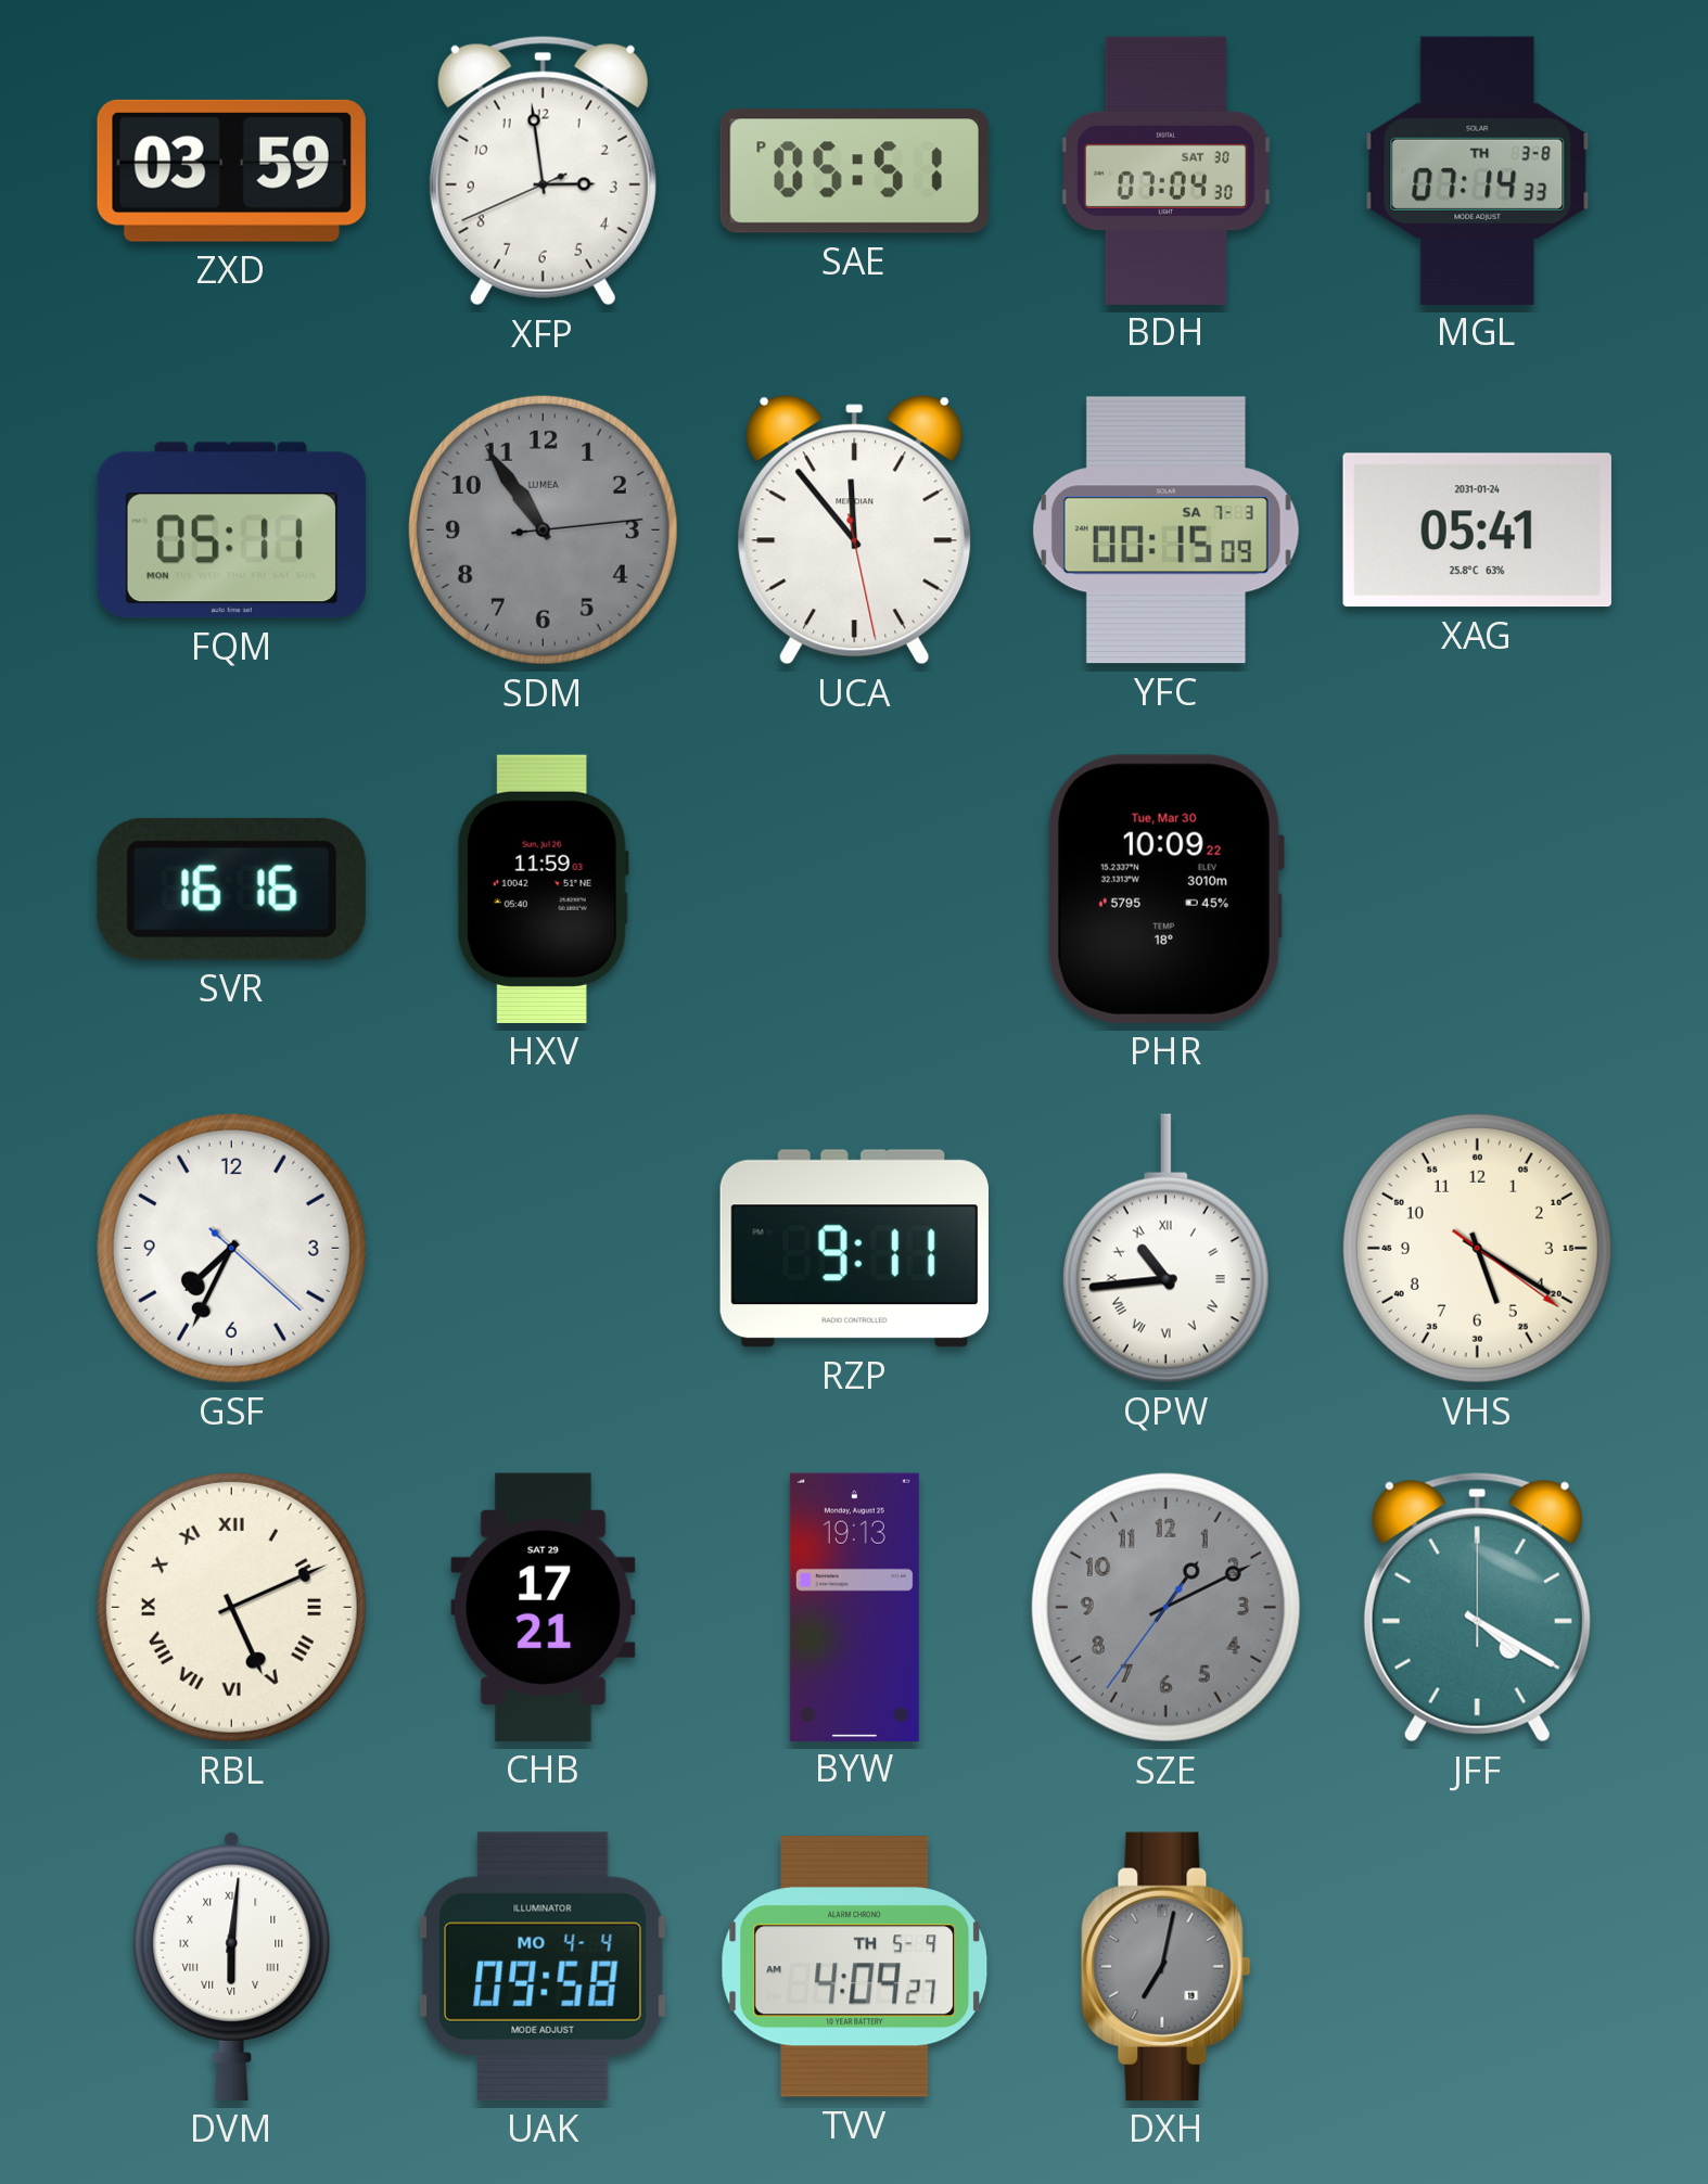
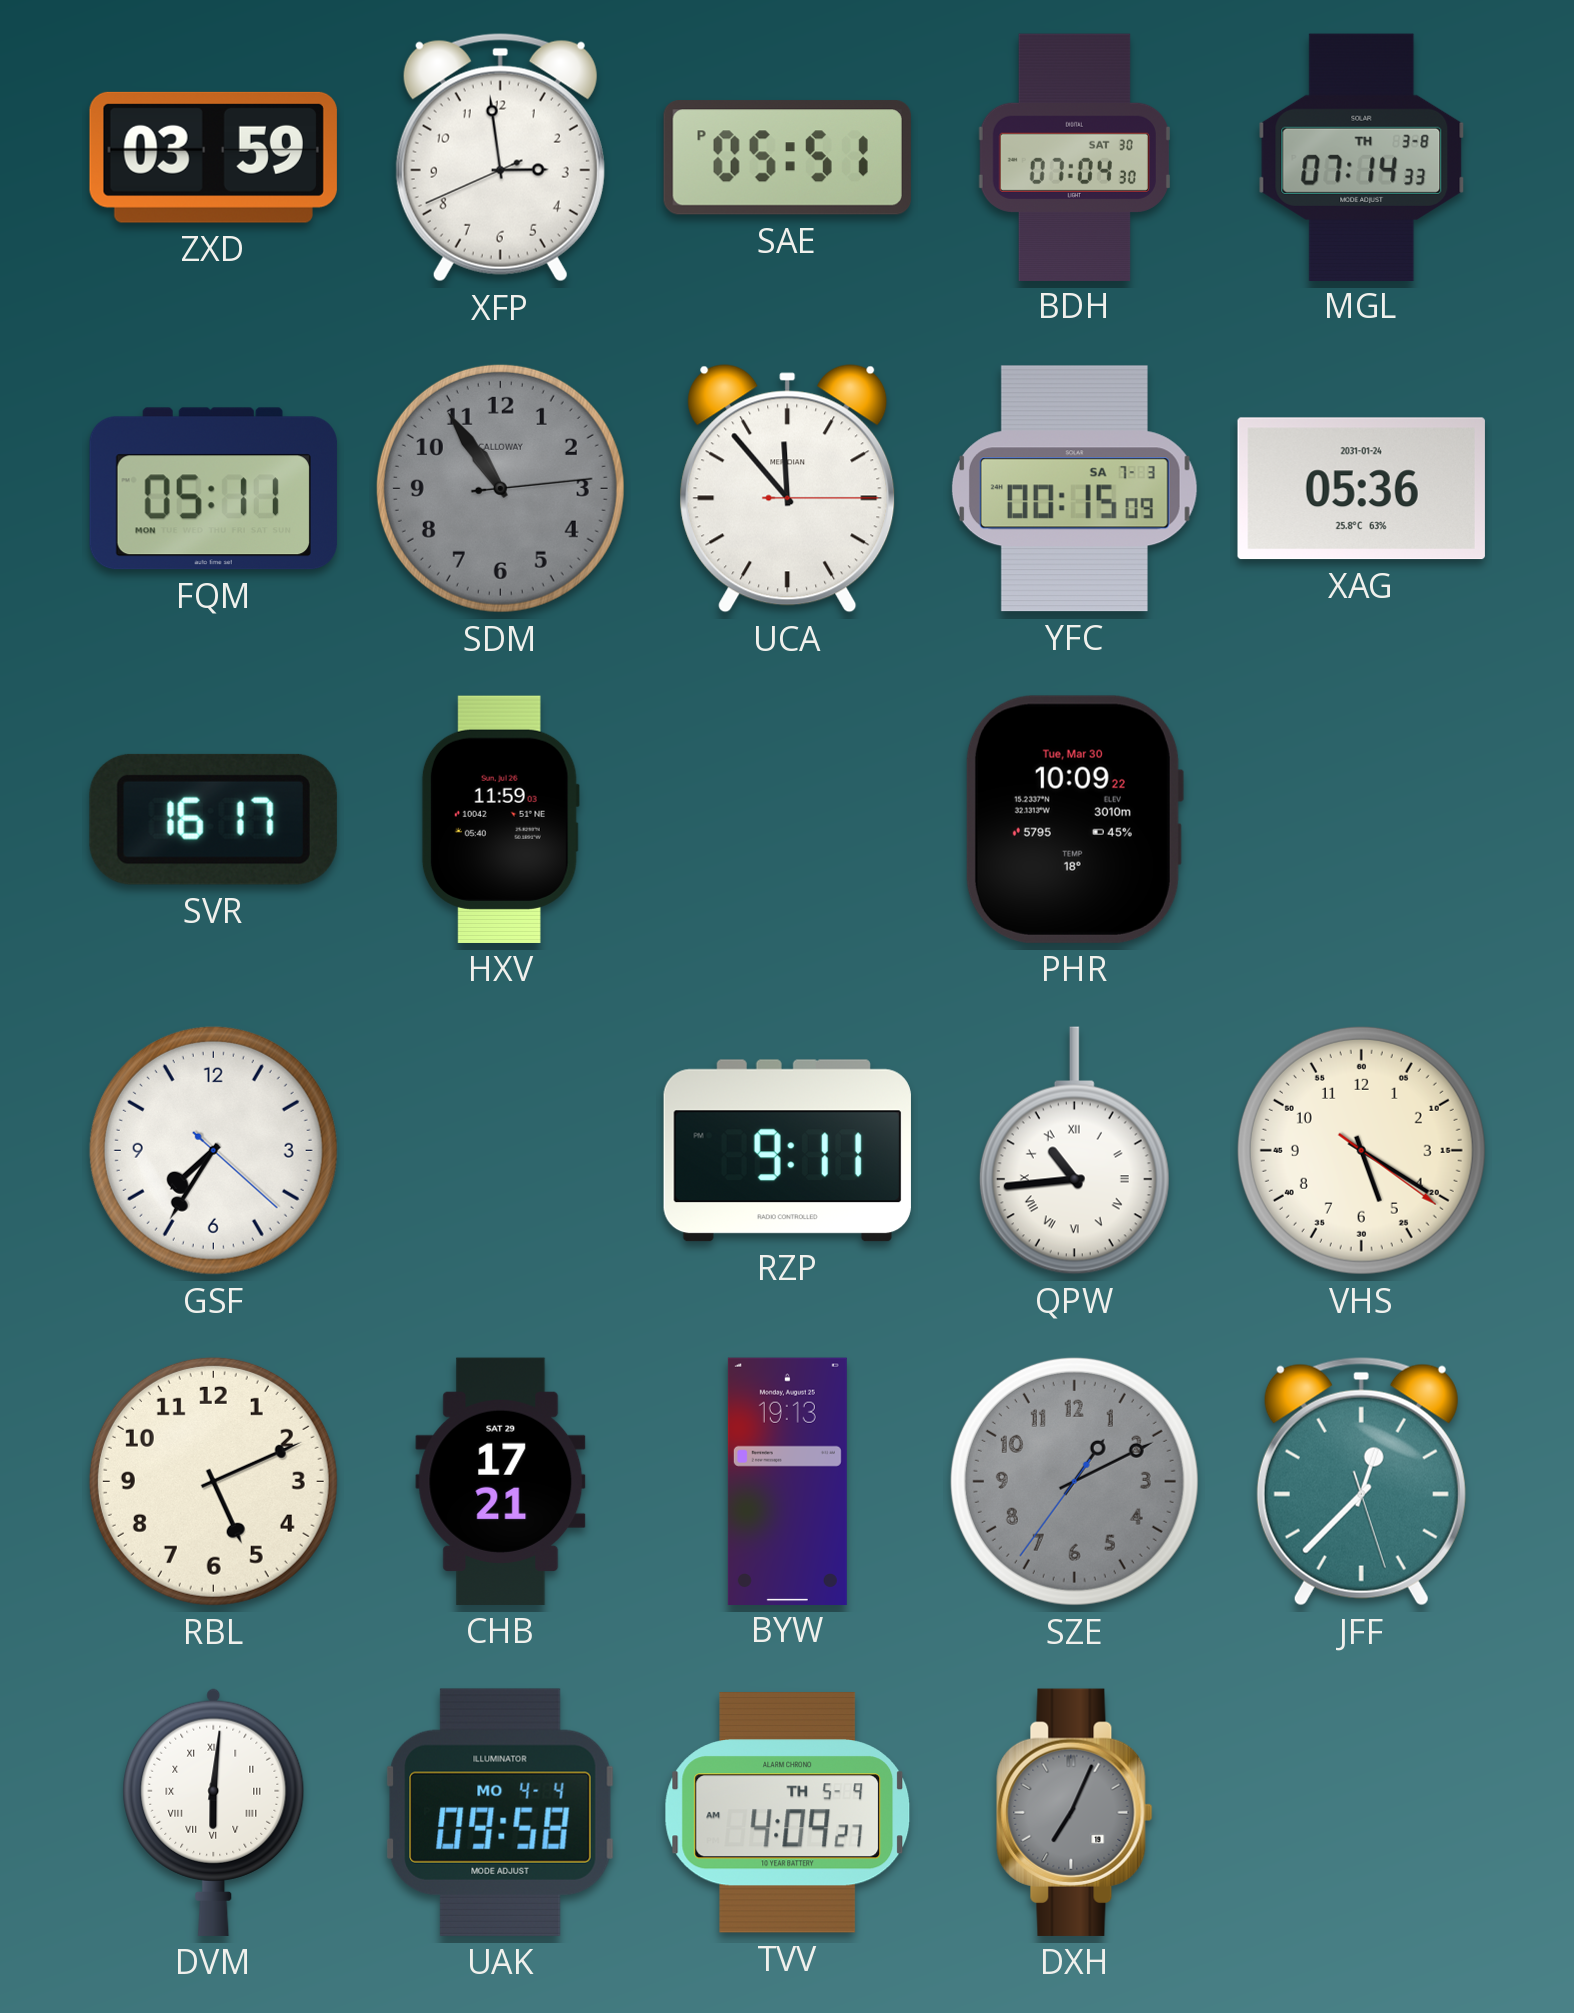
SDM brand: LUMEA -> CALLOWAY
UCA: 11:53:28 -> 11:53:15
XAG: 05:41 -> 05:36
SVR: 16:16 -> 16:17
GSF: 7:34 -> 7:35
RBL numerals: Roman -> Arabic
JFF: 4:20 -> 12:37
DXH: 7:02 -> 7:04
